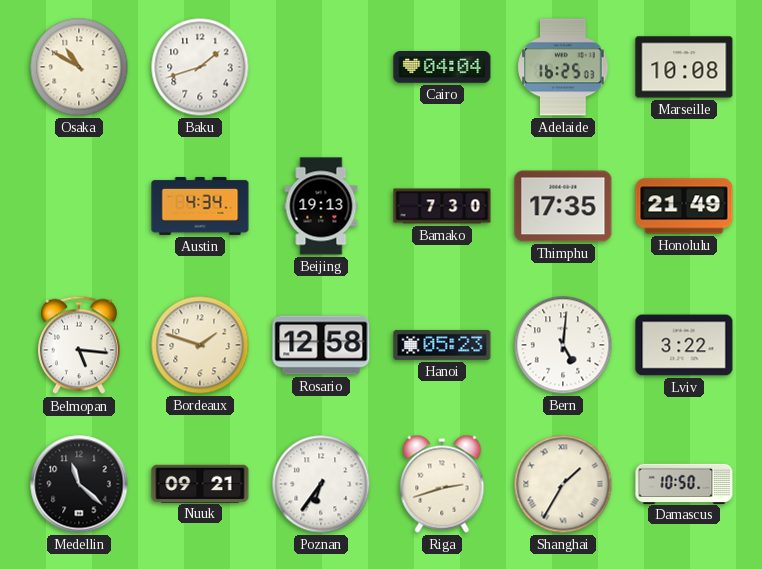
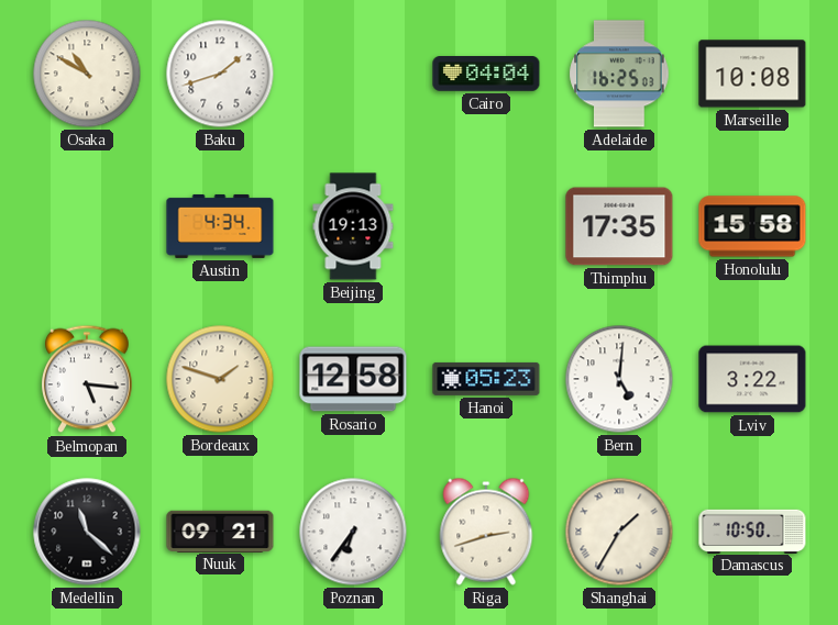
Bamako: 7:30 -> none
Honolulu: 21:49 -> 15:58
